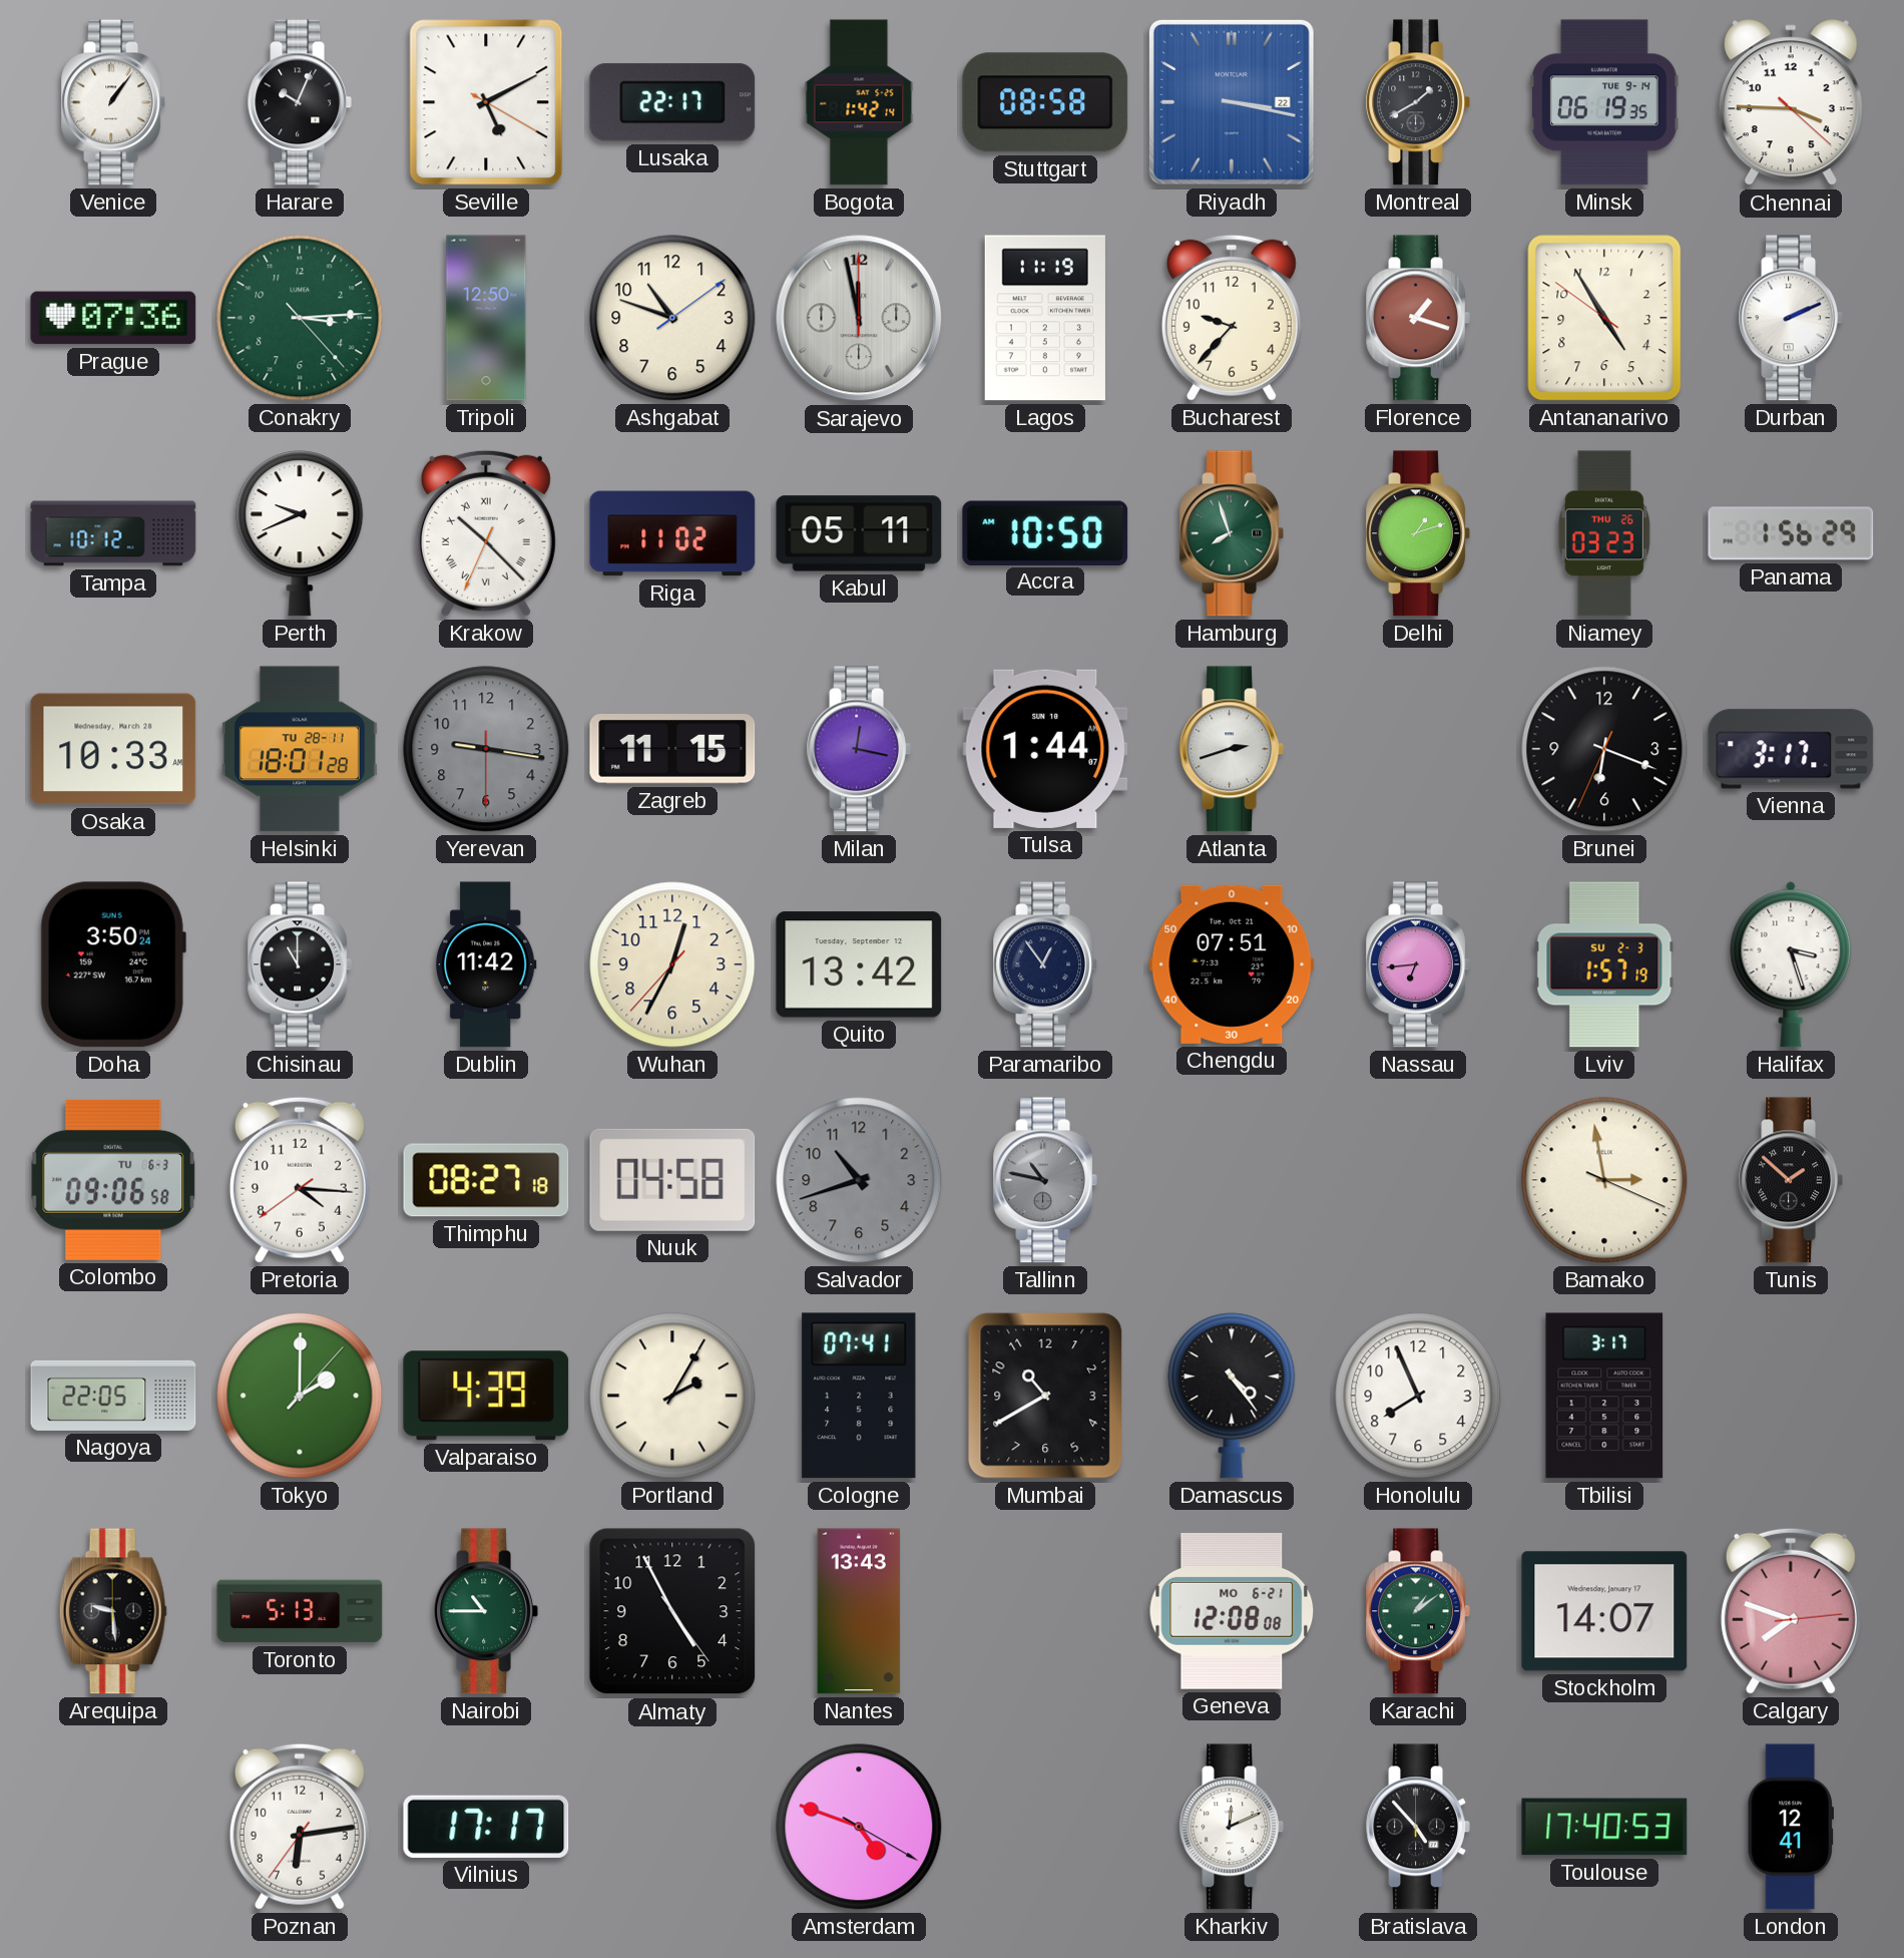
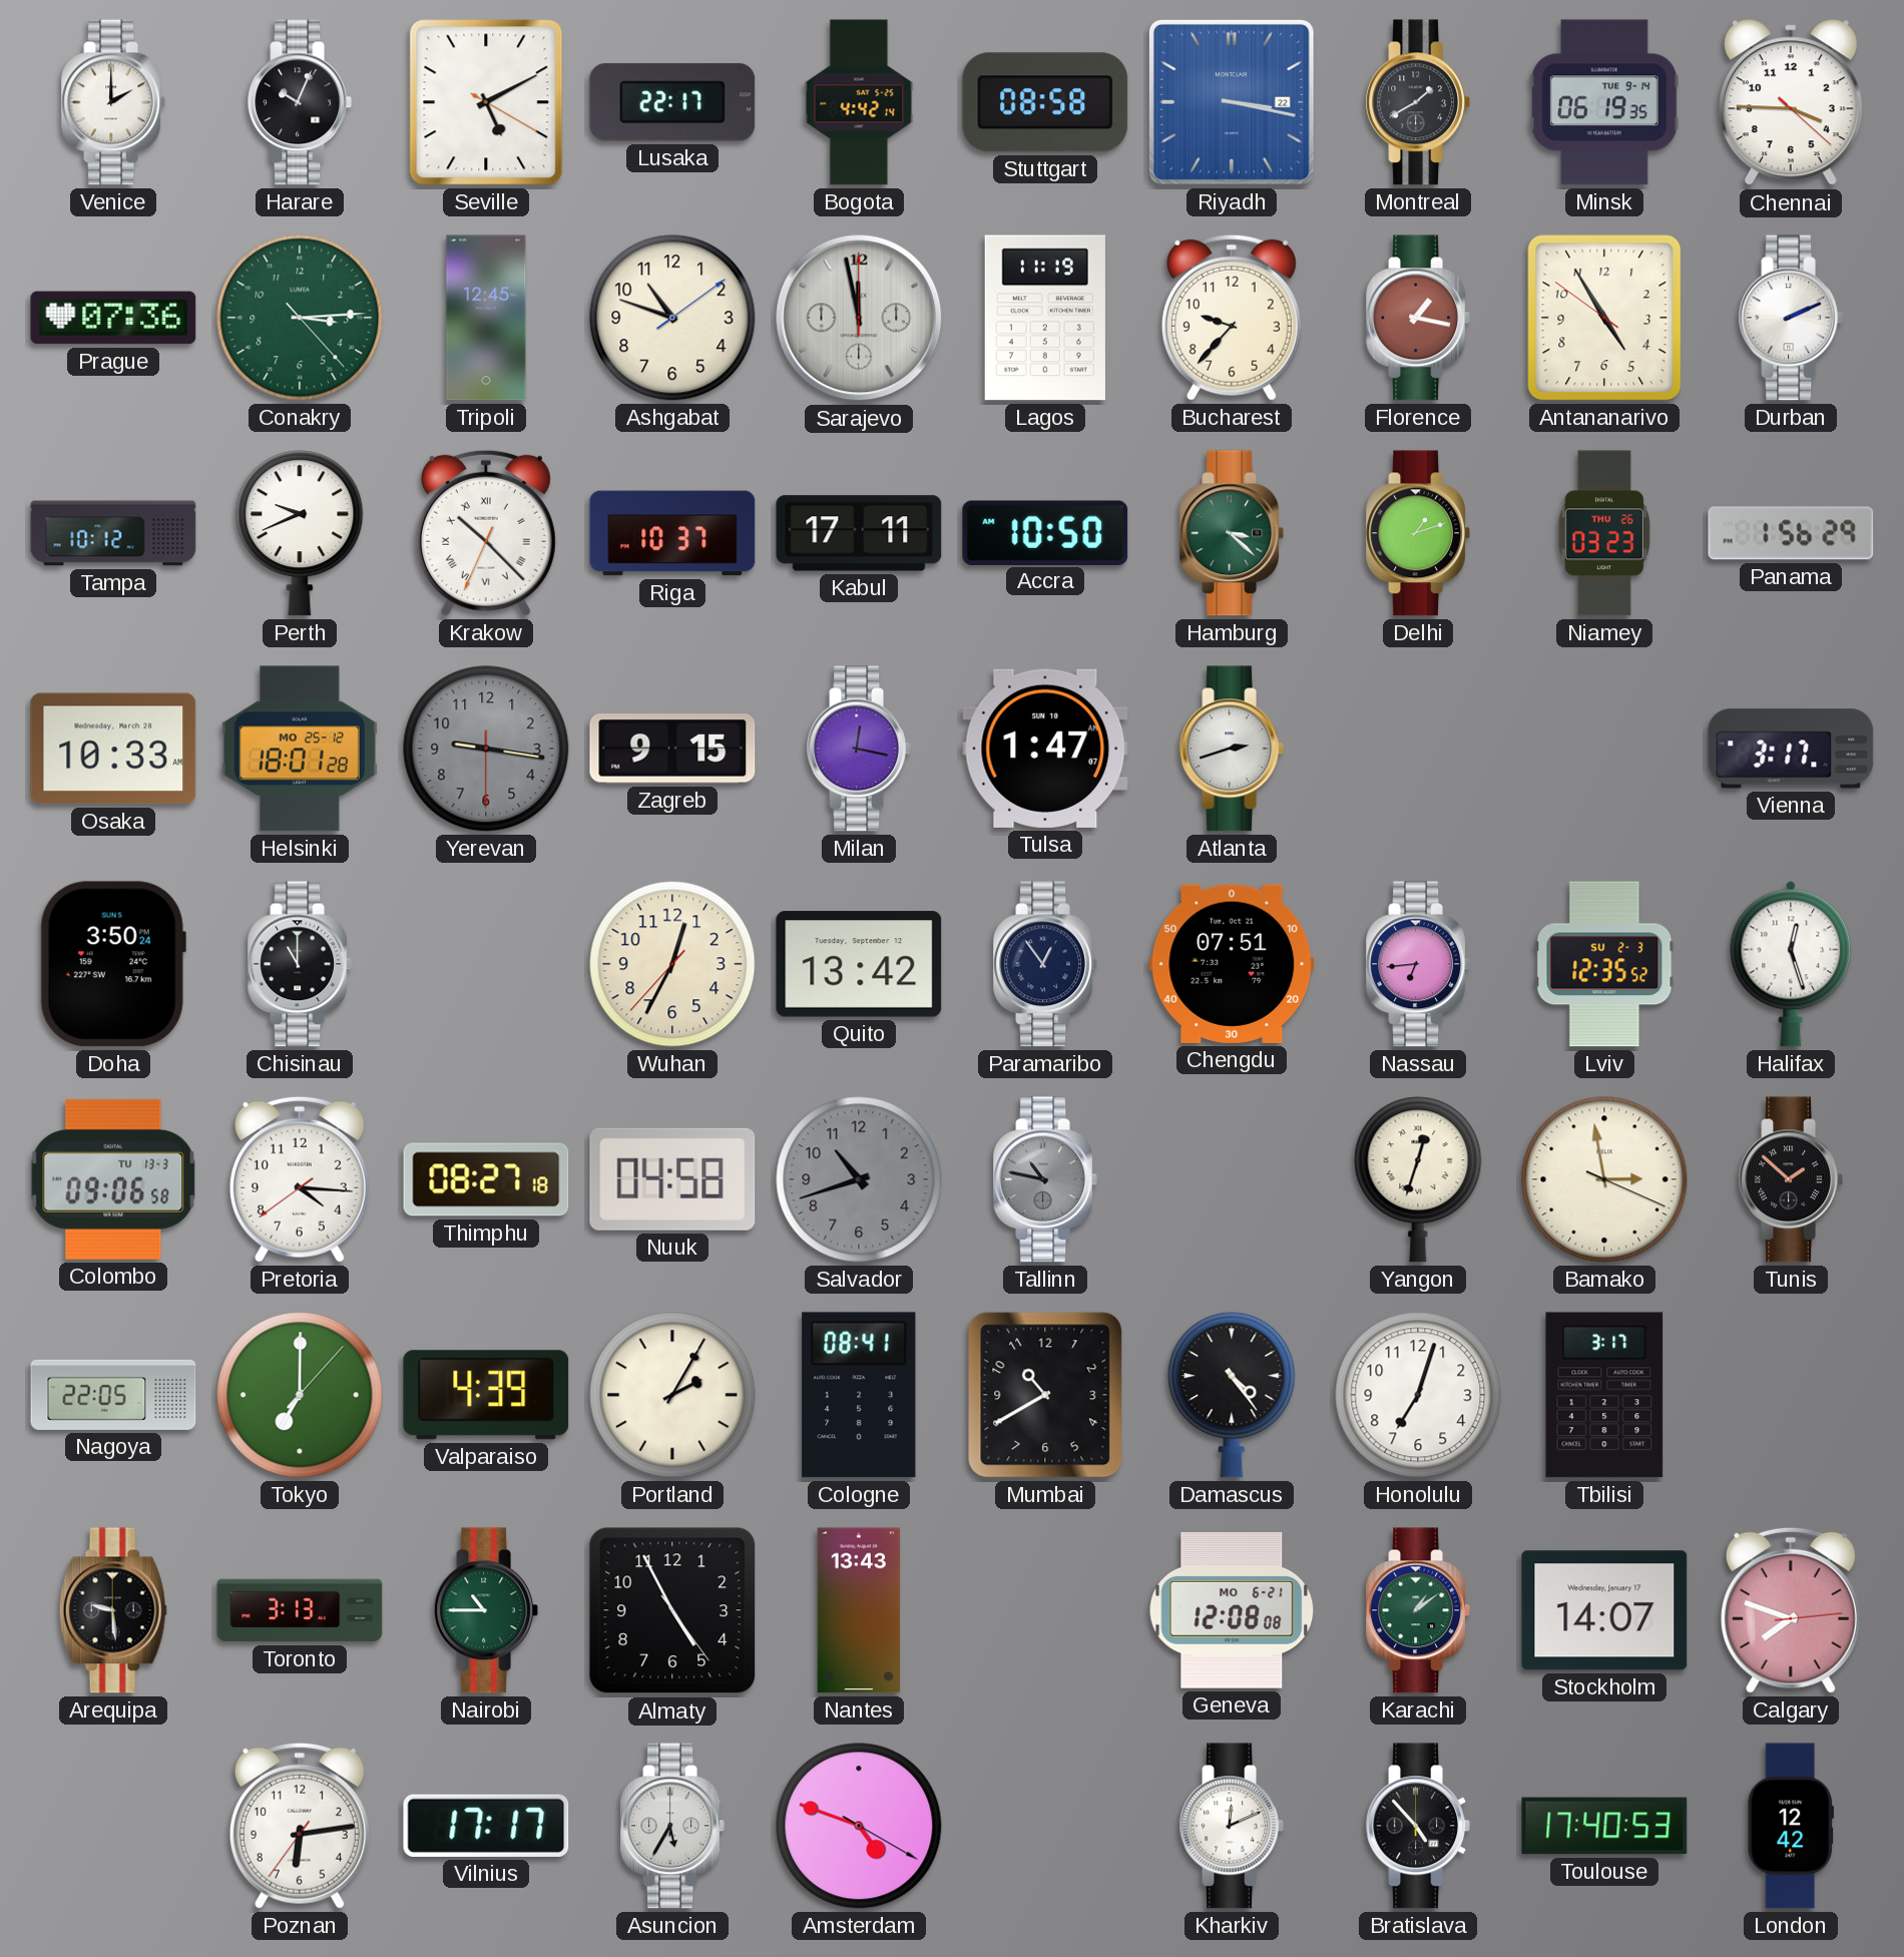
Venice: 1:06 -> 2:00
Bogota: 1:42 -> 4:42
Tripoli: 12:50 -> 12:45
Florence: 1:18 -> 1:17
Riga: 11:02 -> 10:37
Kabul: 05:11 -> 17:11
Hamburg: 7:57 -> 3:22
Helsinki date: TU 28-11 -> MO 25-12
Zagreb: 11:15 -> 9:15
Tulsa: 1:44 -> 1:47
Brunei: 6:18 -> none
Dublin: 11:42 -> none
Lviv: 1:57 -> 12:35
Halifax: 3:27 -> 12:27
Colombo date: TU 6-3 -> TU 13-3
Yangon: none -> 12:33
Tokyo: 2:00 -> 7:00
Cologne: 07:41 -> 08:41
Honolulu: 7:56 -> 7:03
Toronto: 5:13 -> 3:13
Asuncion: none -> 5:35
London: 12:41 -> 12:42
